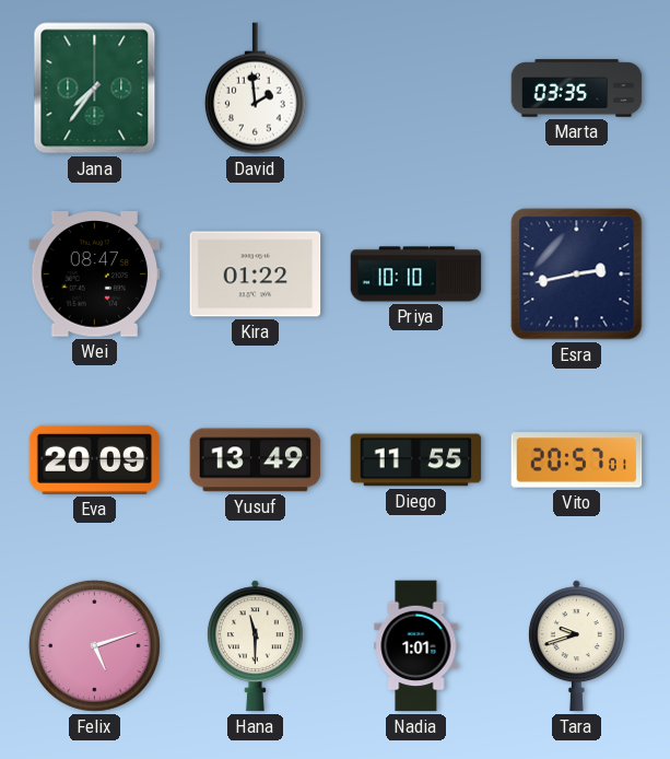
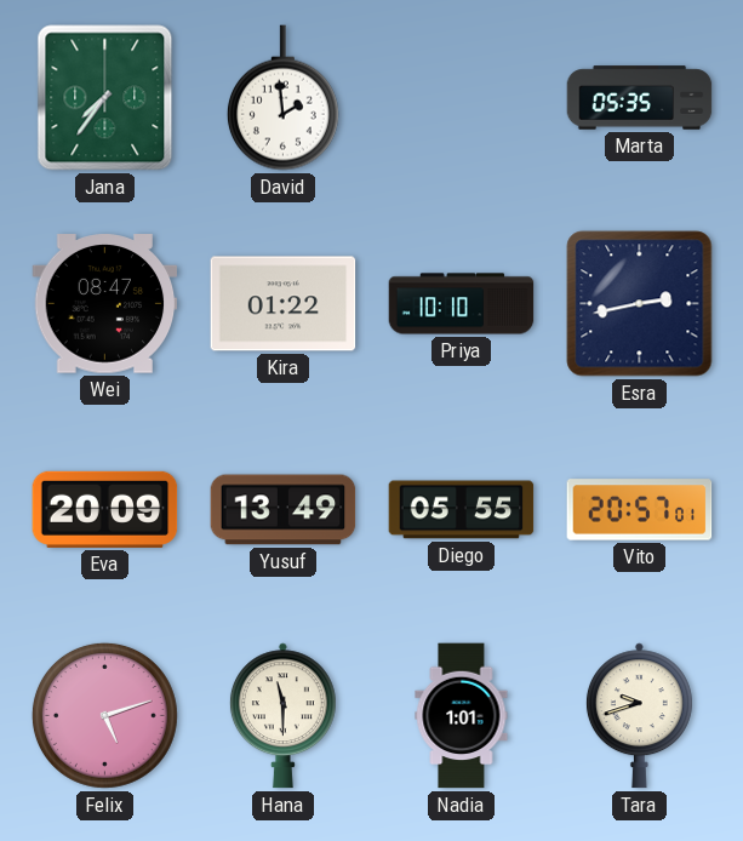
Marta: 03:35 -> 05:35
Diego: 11:55 -> 05:55
